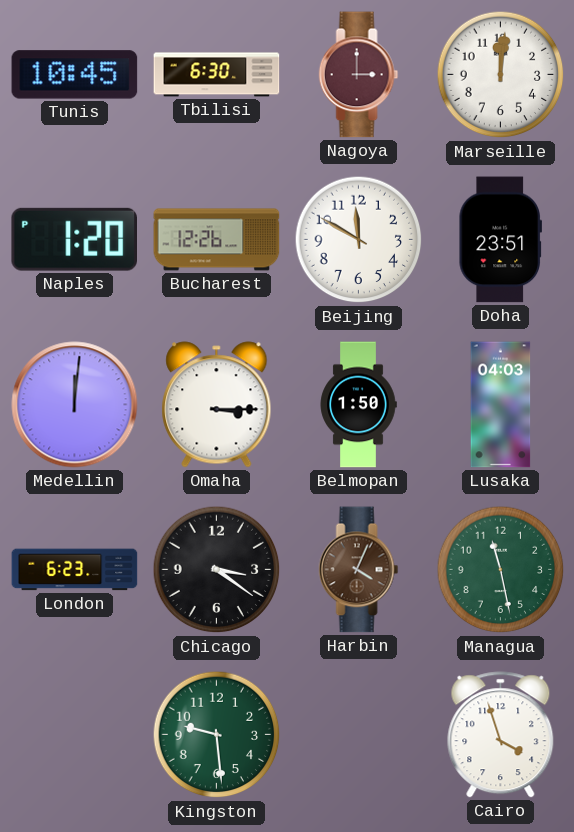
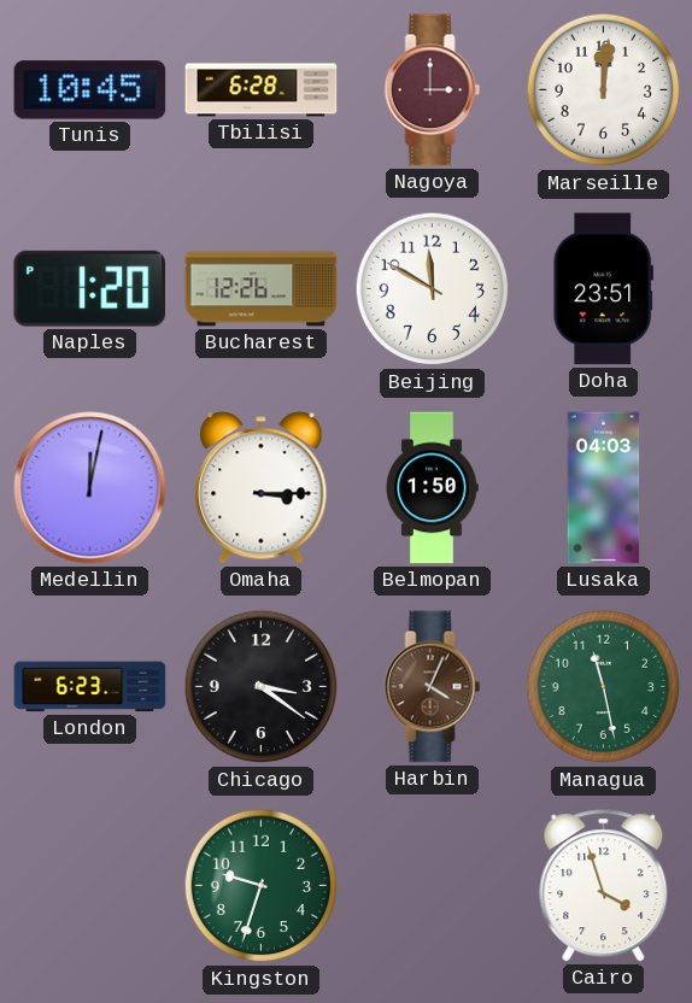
Tbilisi: 6:30 -> 6:28
Medellin: 12:01 -> 12:02
Kingston: 9:29 -> 9:33
